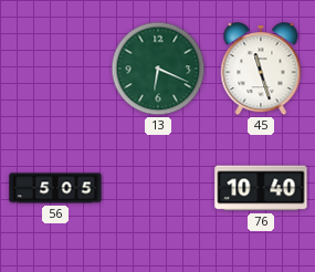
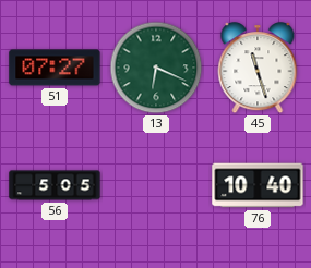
51: none -> 07:27
